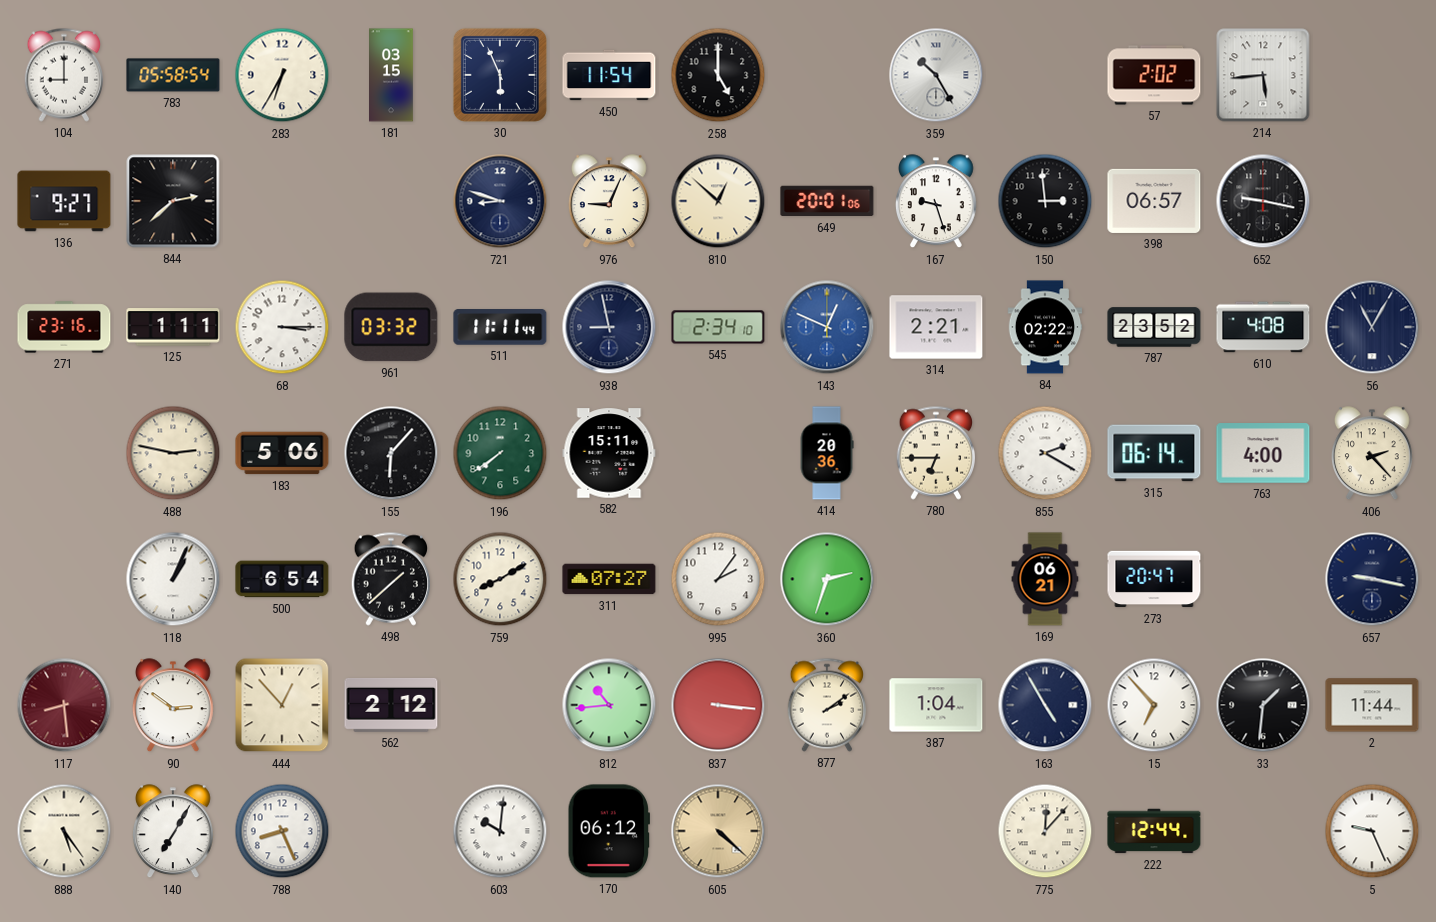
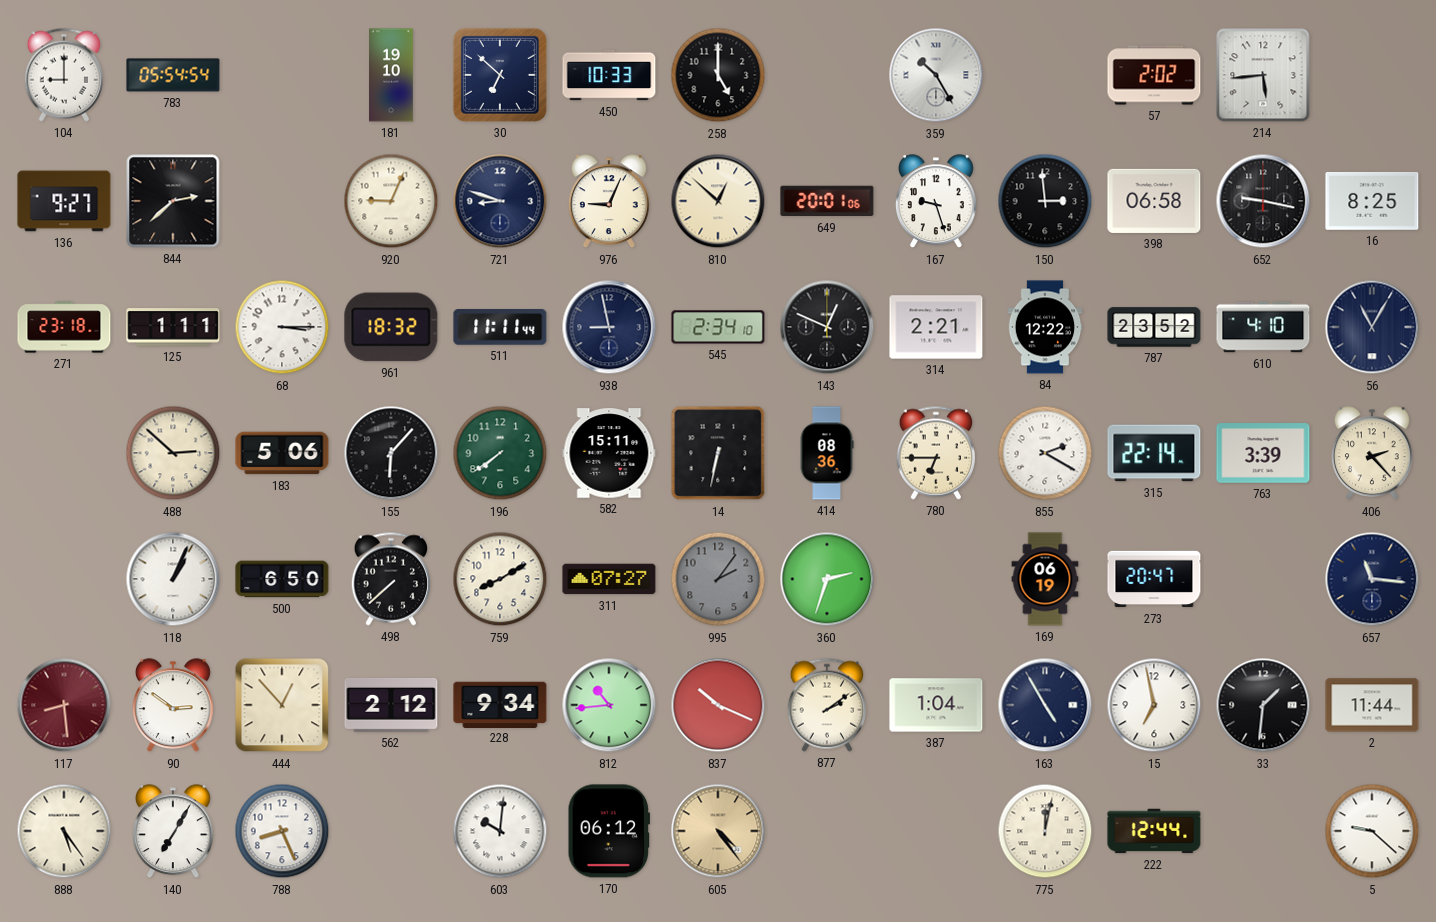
783: 05:58 -> 05:54
283: 6:35 -> none
181: 03:15 -> 19:10
30: 5:56 -> 6:52
450: 11:54 -> 10:33
920: none -> 9:04
398: 06:57 -> 06:58
16: none -> 8:25
271: 23:16 -> 23:18
961: 03:32 -> 18:32
143 dial: blue -> black
84: 02:22 -> 12:22
610: 4:08 -> 4:10
488: 2:47 -> 2:52
14: none -> 6:32
414: 20:36 -> 08:36
315: 06:14 -> 22:14
763: 4:00 -> 3:39
500: 6:54 -> 6:50
498: 1:38 -> 7:38
995 dial: white -> grey
169: 06:21 -> 06:19
657: 9:17 -> 11:16
228: none -> 9:34
837: 3:16 -> 10:19
15: 6:53 -> 6:58
605: 4:22 -> 4:24
775: 12:07 -> 12:02
5: 9:26 -> 9:22
